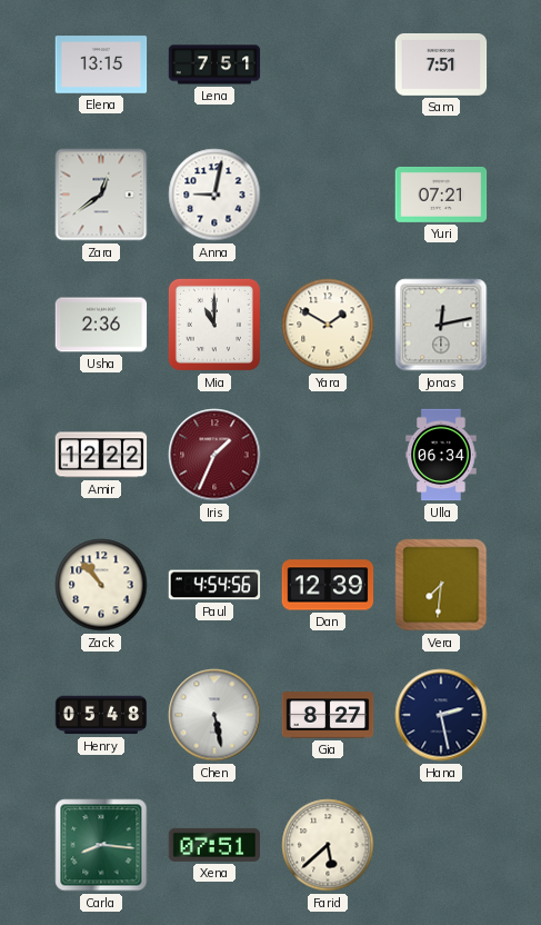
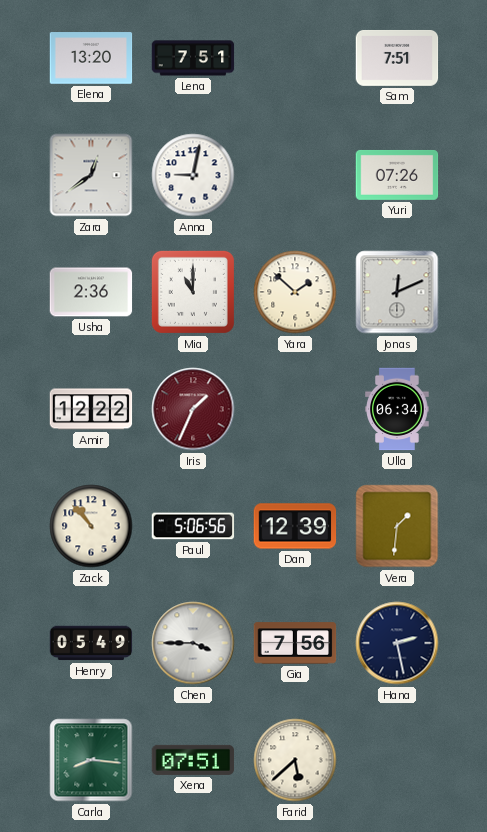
Elena: 13:15 -> 13:20
Yuri: 07:21 -> 07:26
Yara: 1:50 -> 1:52
Jonas: 12:13 -> 12:11
Paul: 4:54 -> 5:06
Vera: 7:31 -> 1:31
Henry: 05:48 -> 05:49
Chen: 5:28 -> 3:45
Gia: 8:27 -> 7:56
